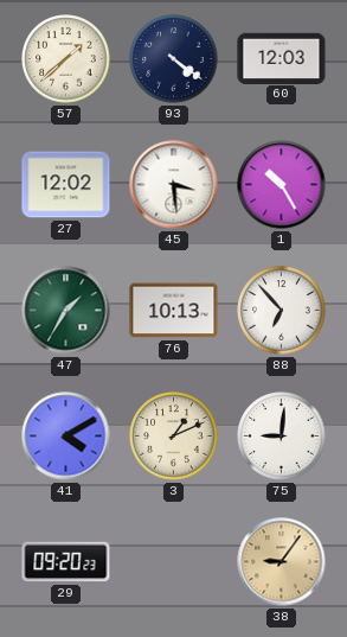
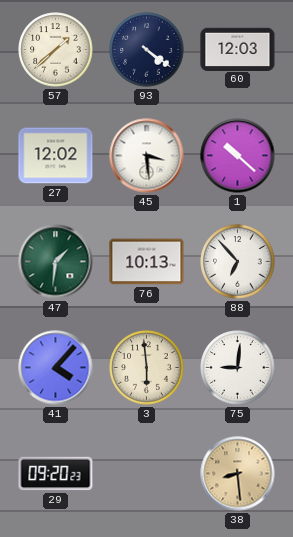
1: 10:25 -> 10:22
47: 1:35 -> 1:31
41: 4:10 -> 4:07
3: 1:11 -> 5:59
38: 9:06 -> 8:29
